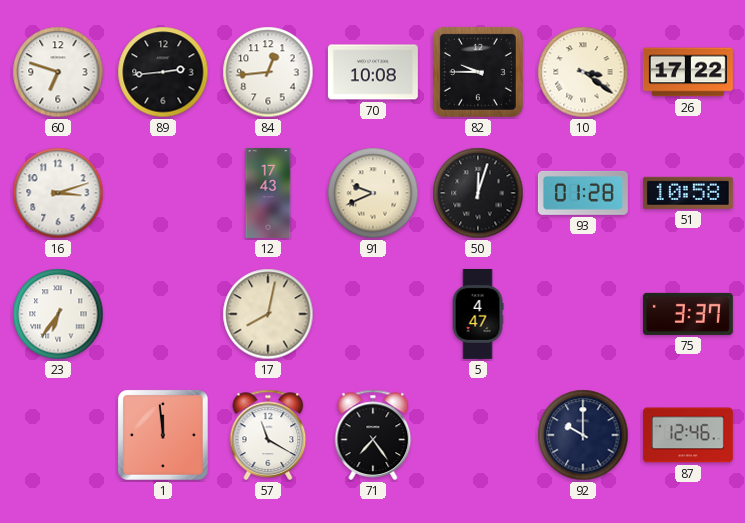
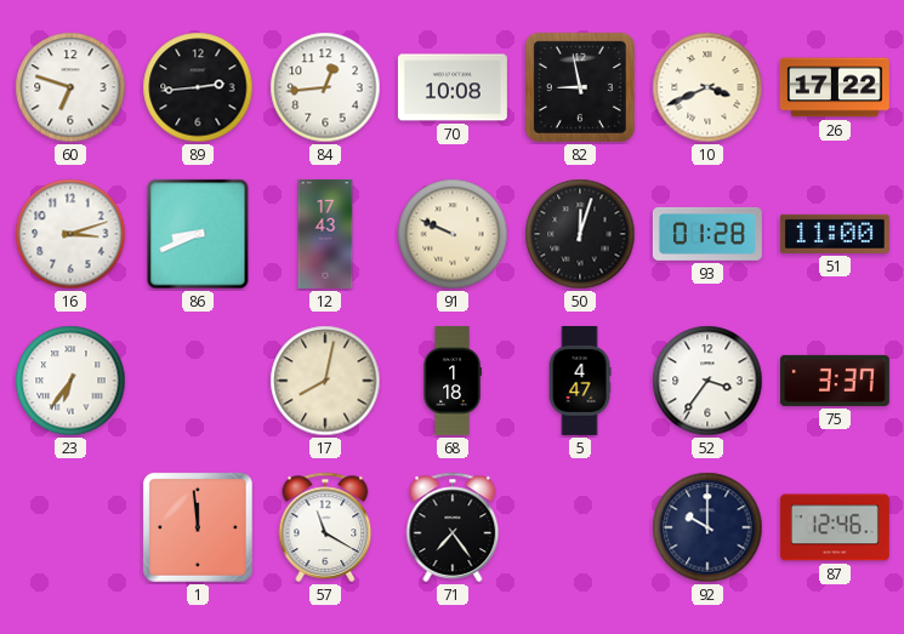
82: 9:45 -> 8:58
10: 3:21 -> 3:41
86: none -> 8:41
91: 9:41 -> 9:49
51: 10:58 -> 11:00
68: none -> 1:18
52: none -> 3:36
